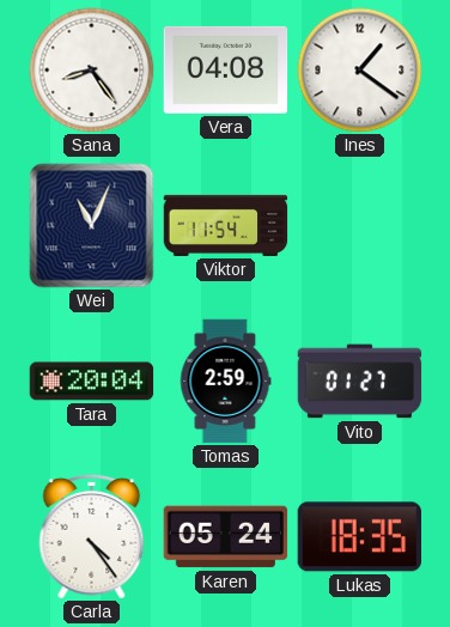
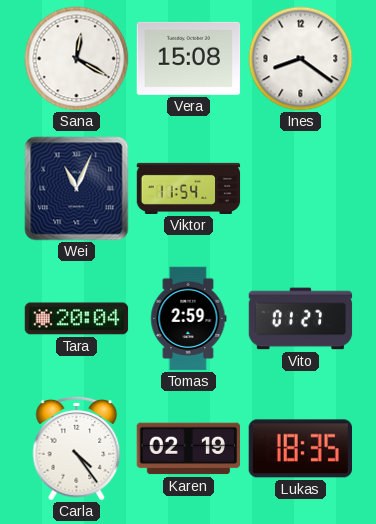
Sana: 8:24 -> 12:20
Vera: 04:08 -> 15:08
Ines: 1:21 -> 8:21
Karen: 05:24 -> 02:19
